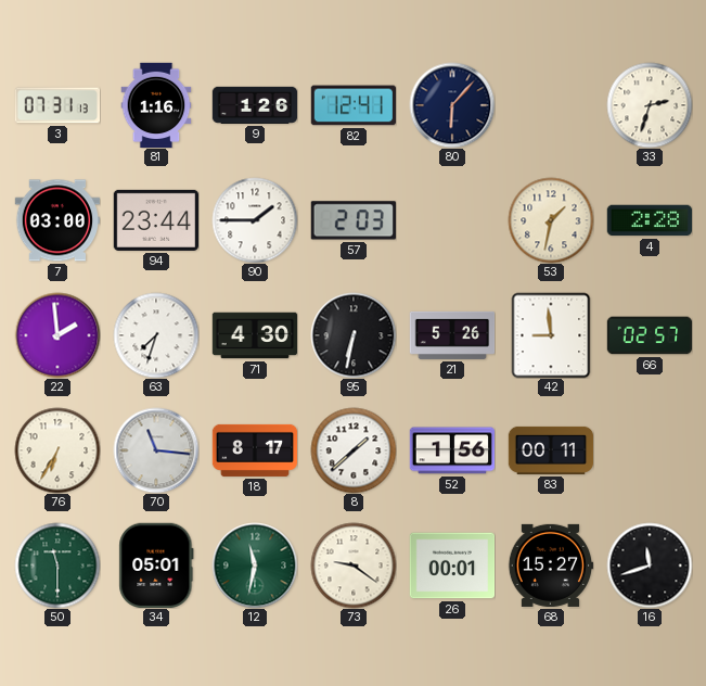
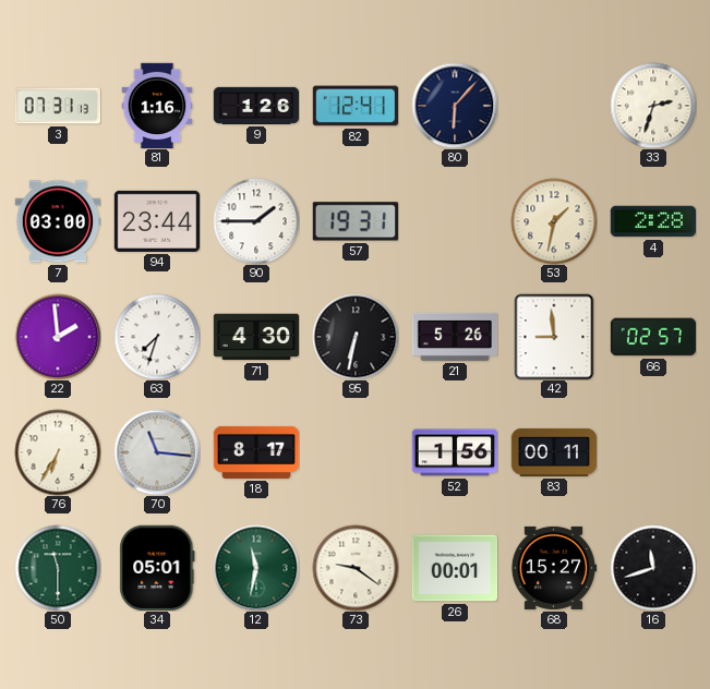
57: 2:03 -> 19:31
8: 1:38 -> none
